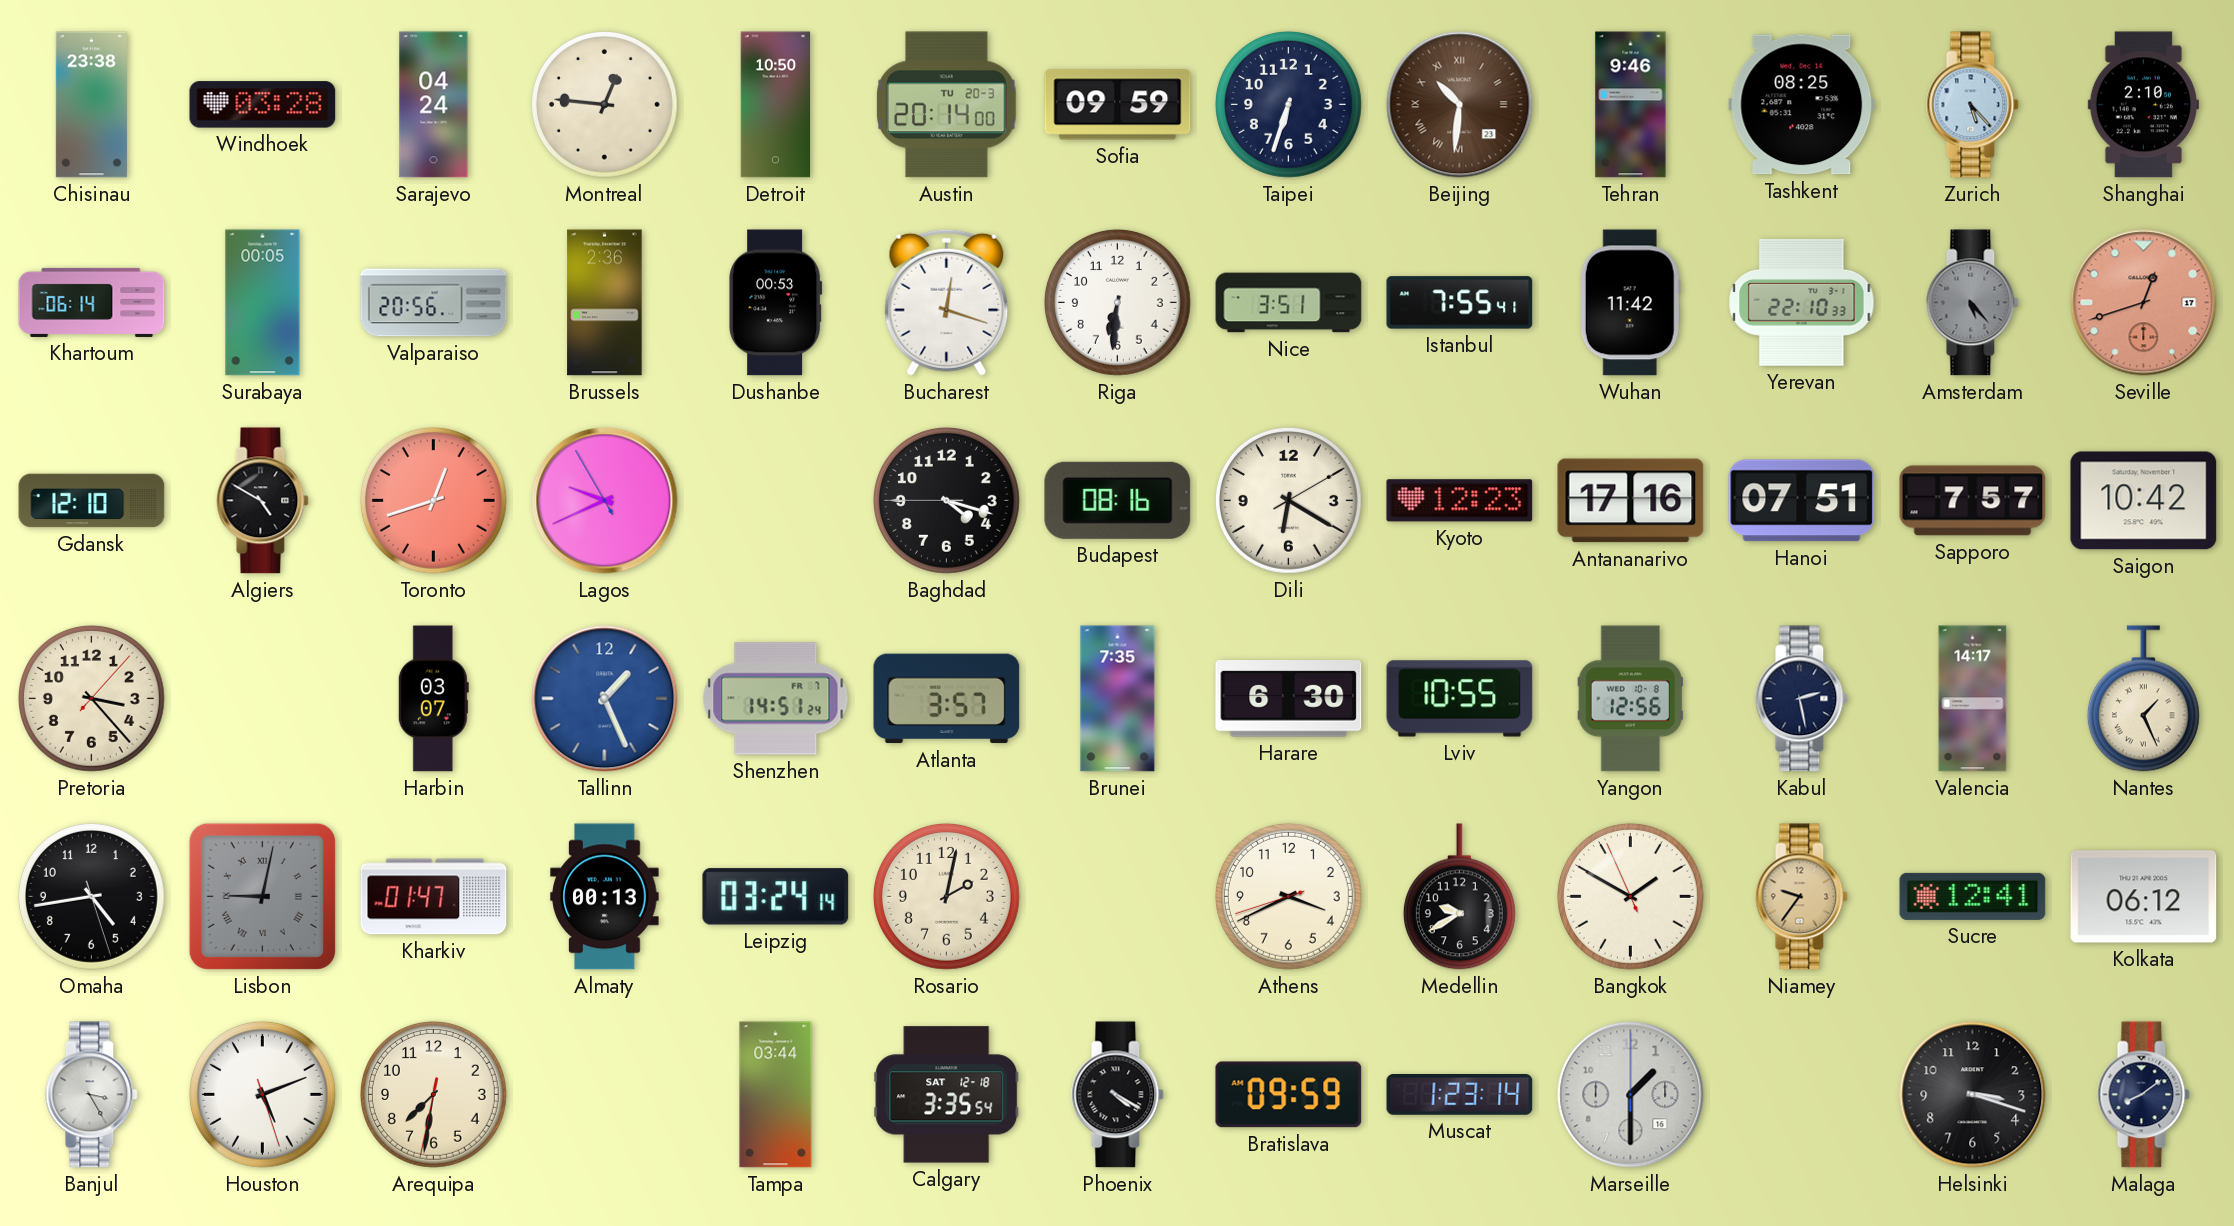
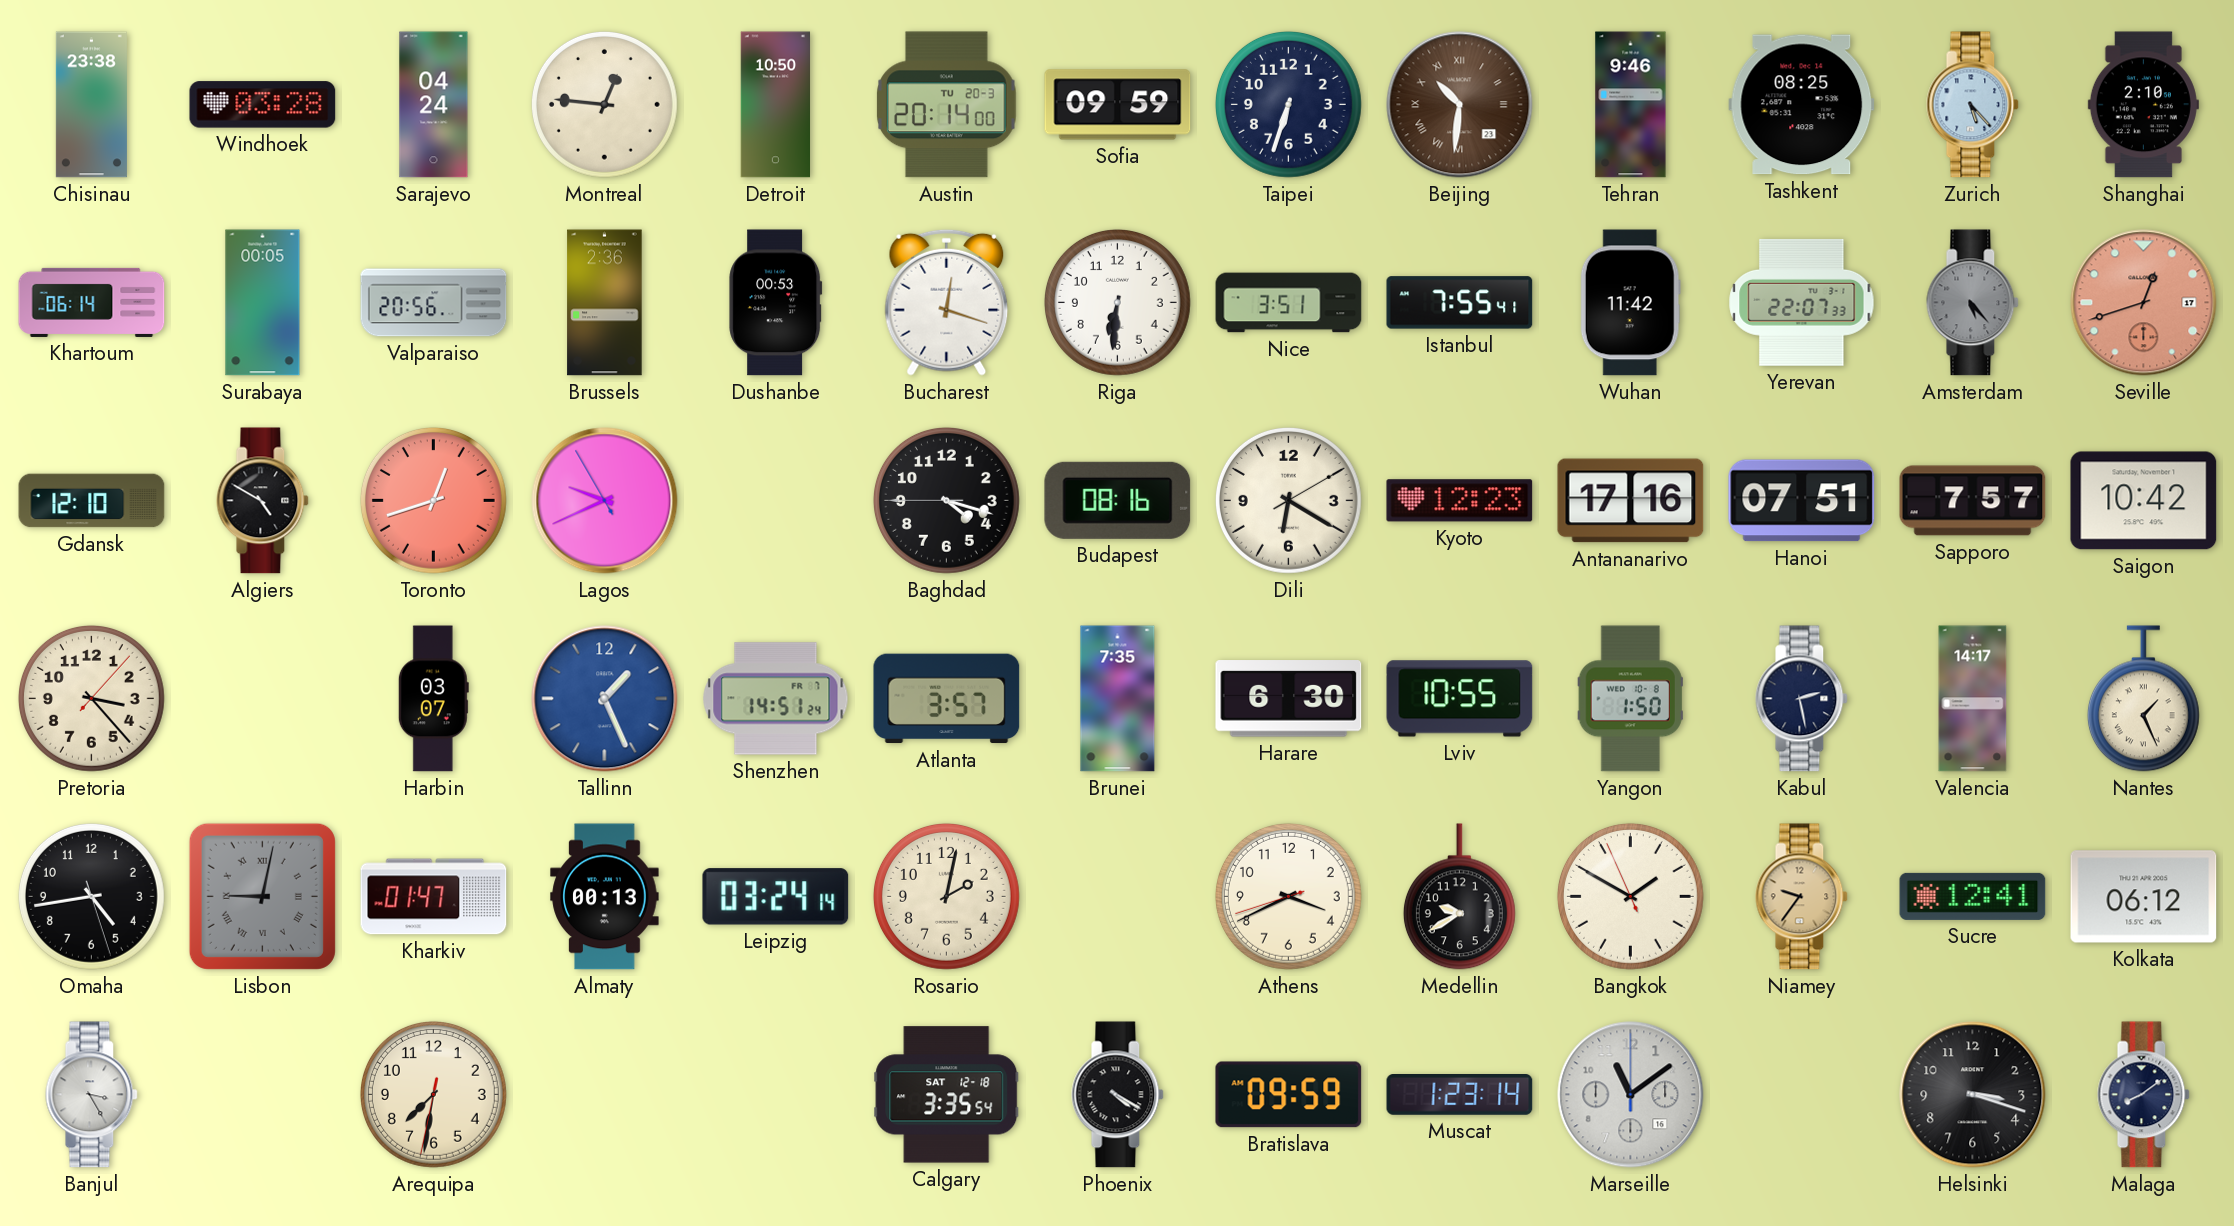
Yerevan: 22:10 -> 22:07
Yangon: 12:56 -> 1:50
Houston: 5:11 -> none
Tampa: 03:44 -> none
Marseille: 1:30 -> 11:09
